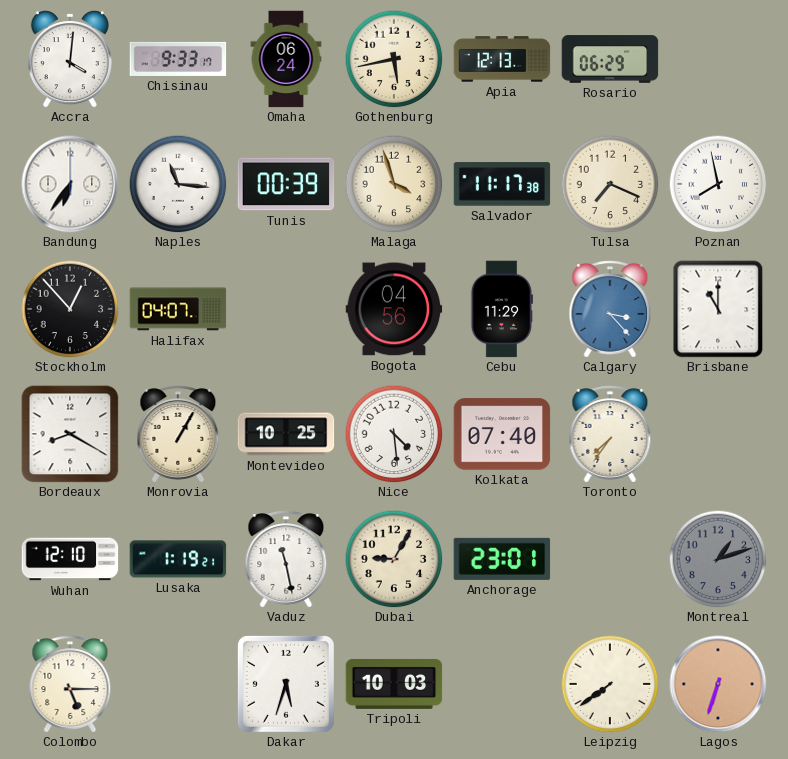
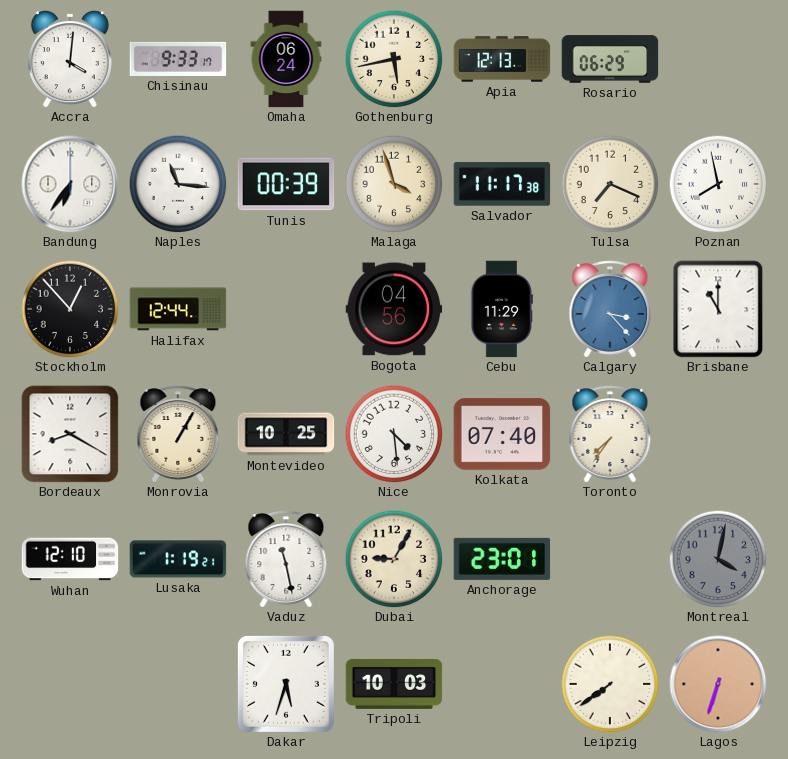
Halifax: 04:07 -> 12:44
Montreal: 1:12 -> 4:02
Colombo: 5:15 -> none
